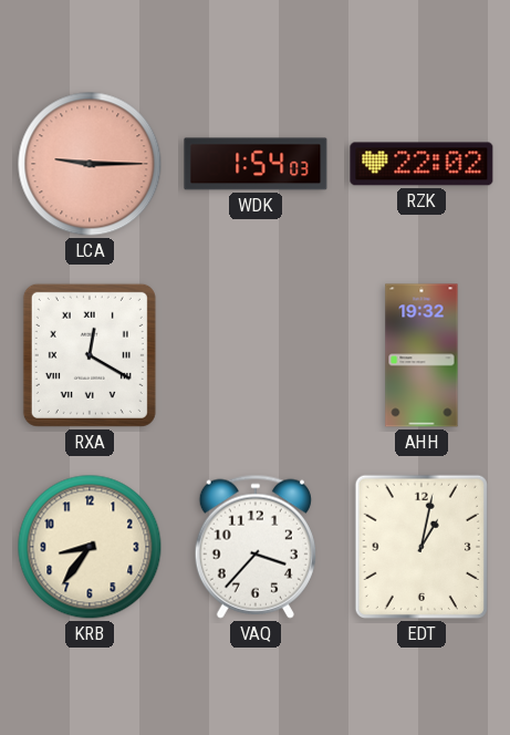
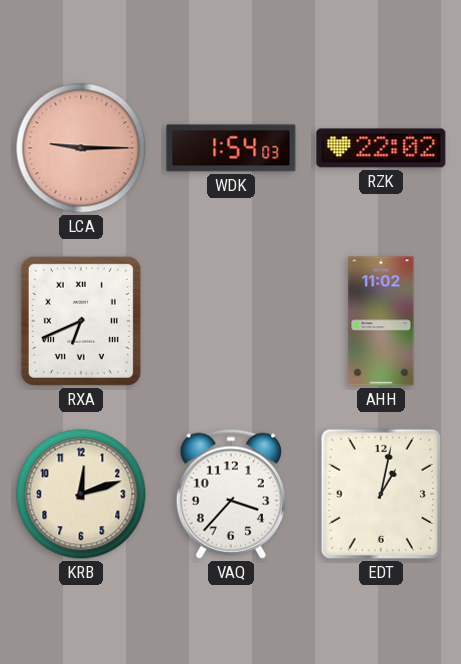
RXA: 12:20 -> 6:41
AHH: 19:32 -> 11:02
KRB: 8:36 -> 12:12
